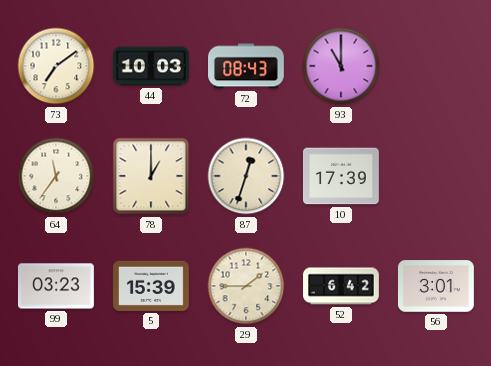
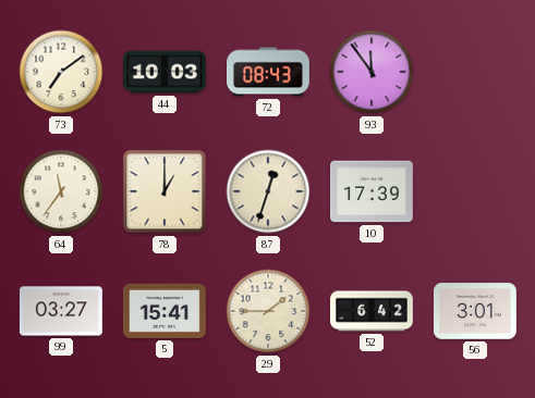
93: 11:00 -> 11:54
99: 03:23 -> 03:27
5: 15:39 -> 15:41
